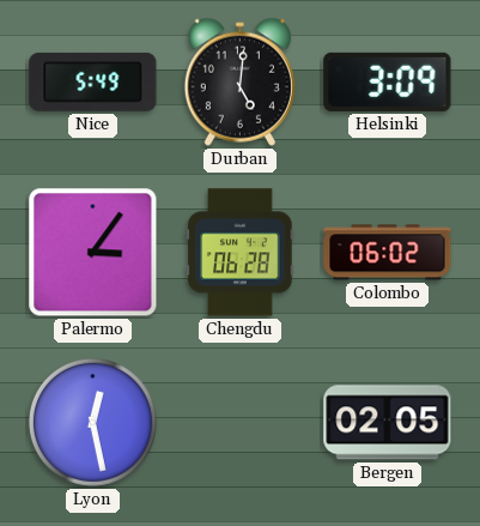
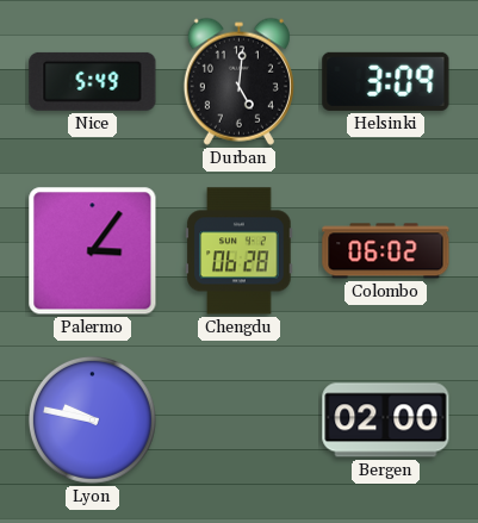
Lyon: 12:28 -> 9:47
Bergen: 02:05 -> 02:00
